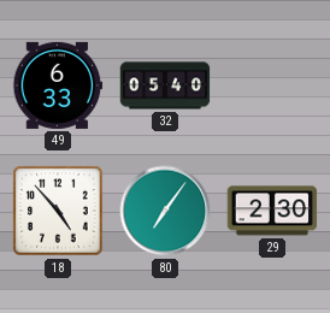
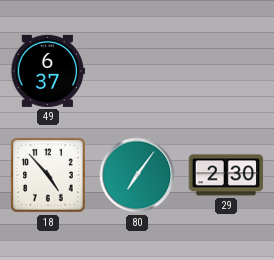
49: 6:33 -> 6:37
32: 05:40 -> none
